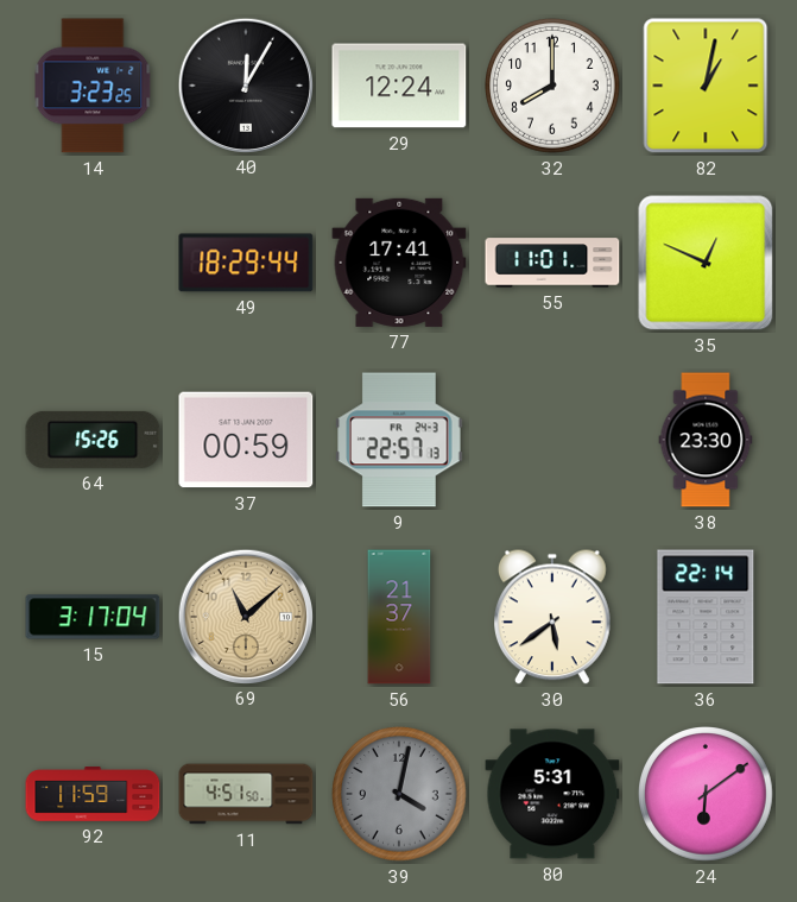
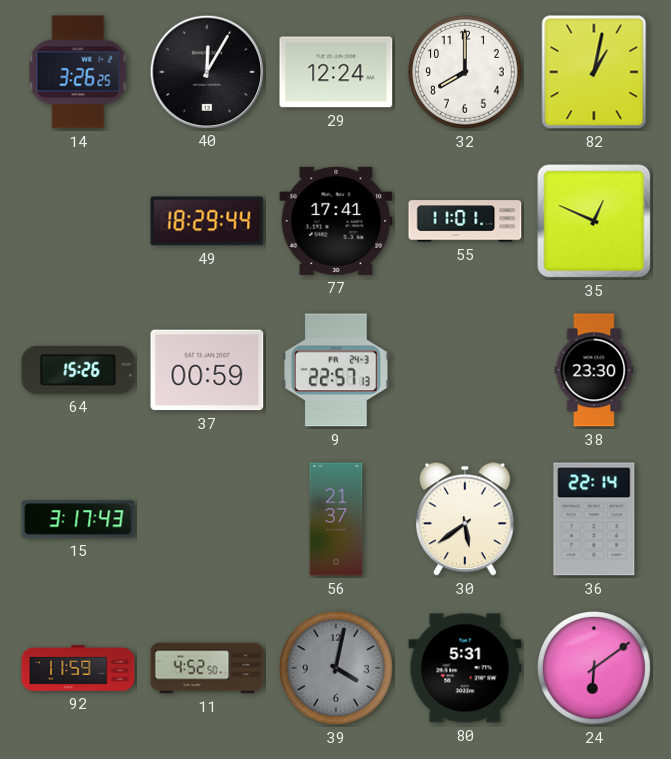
14: 3:23 -> 3:26
15: 3:17:04 -> 3:17:43
69: 11:08 -> none
11: 4:51 -> 4:52
